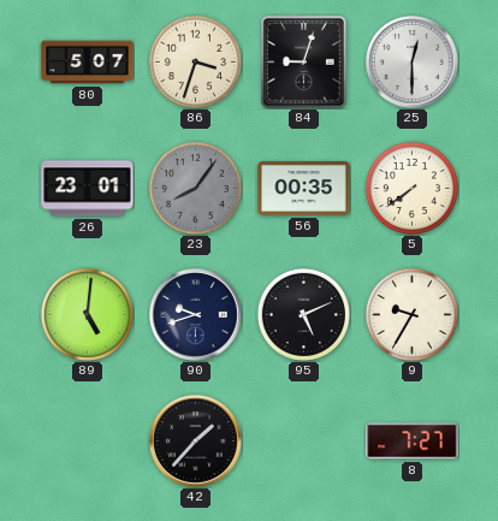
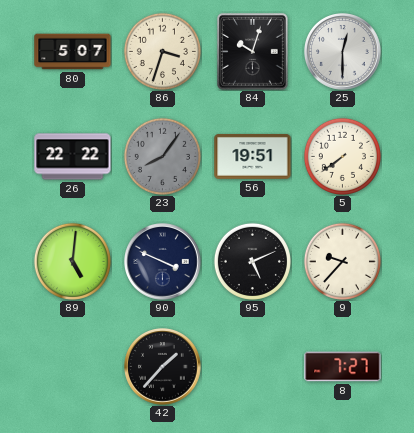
84: 9:03 -> 10:03
26: 23:01 -> 22:22
56: 00:35 -> 19:51
90: 9:42 -> 3:49
9: 9:35 -> 9:37
